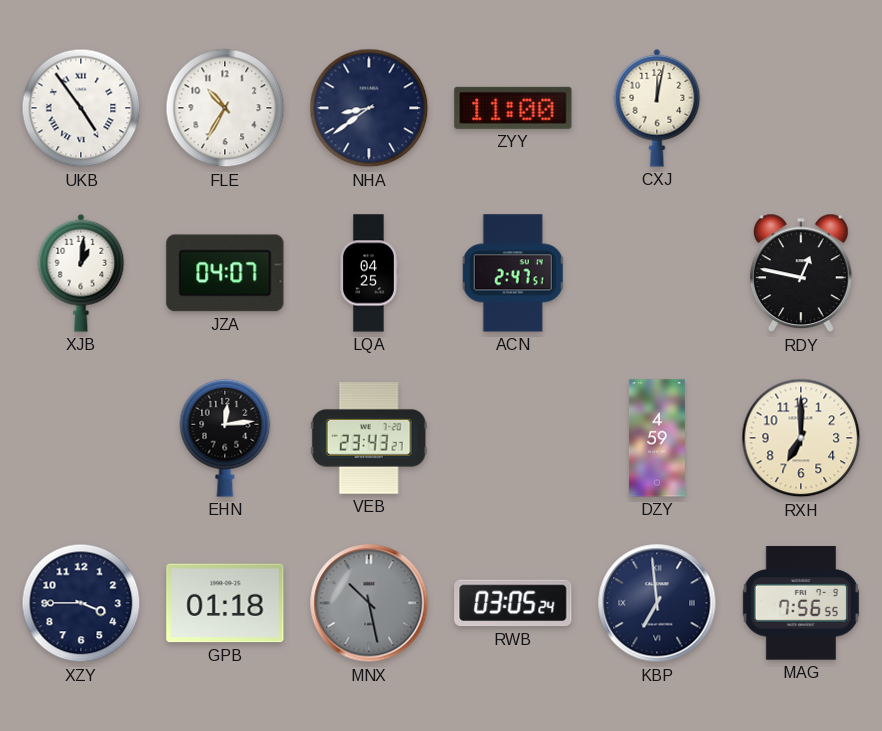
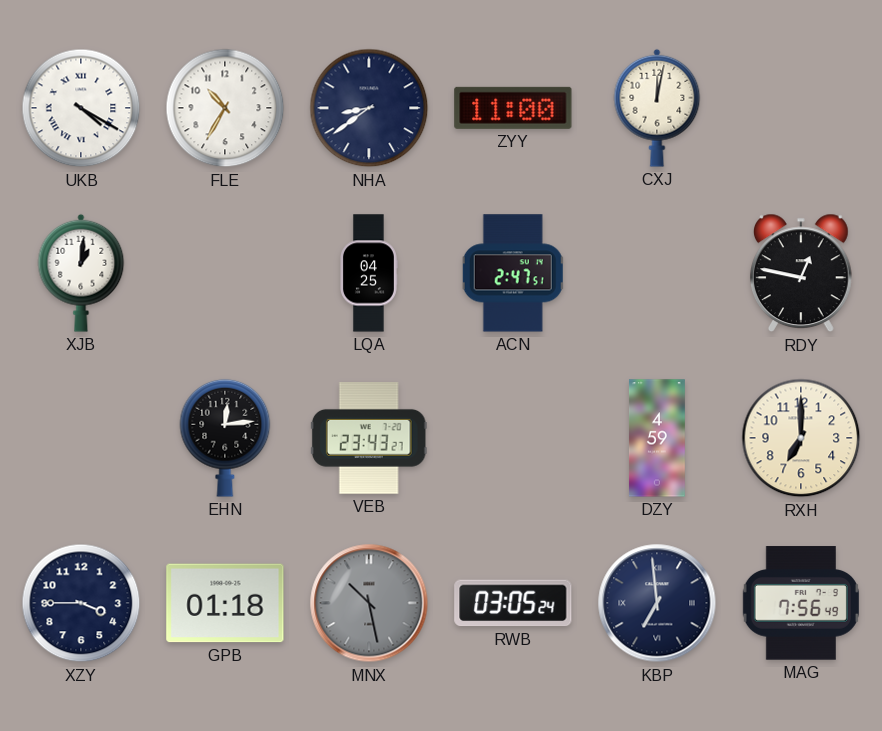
UKB: 4:54 -> 4:20
JZA: 04:07 -> none
MAG: 7:56:55 -> 7:56:49
